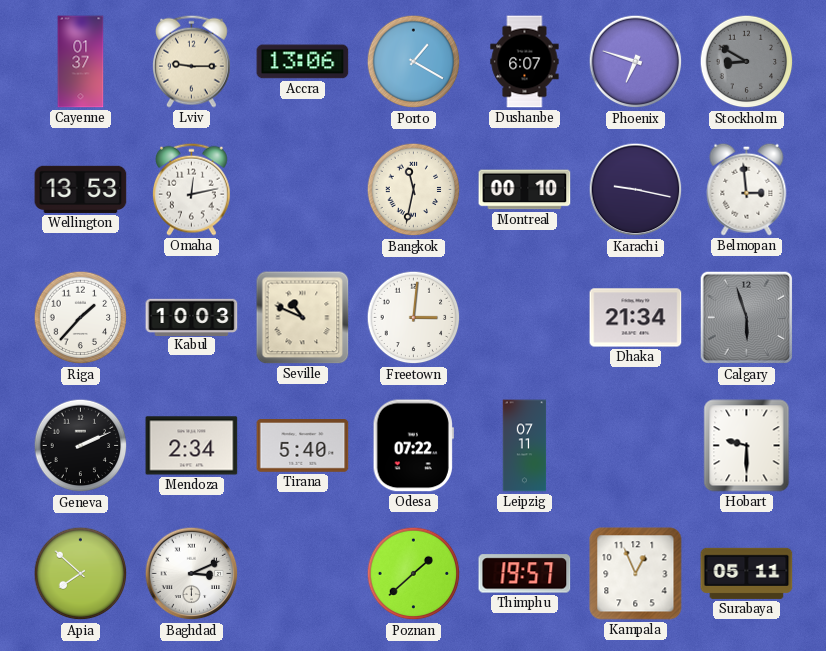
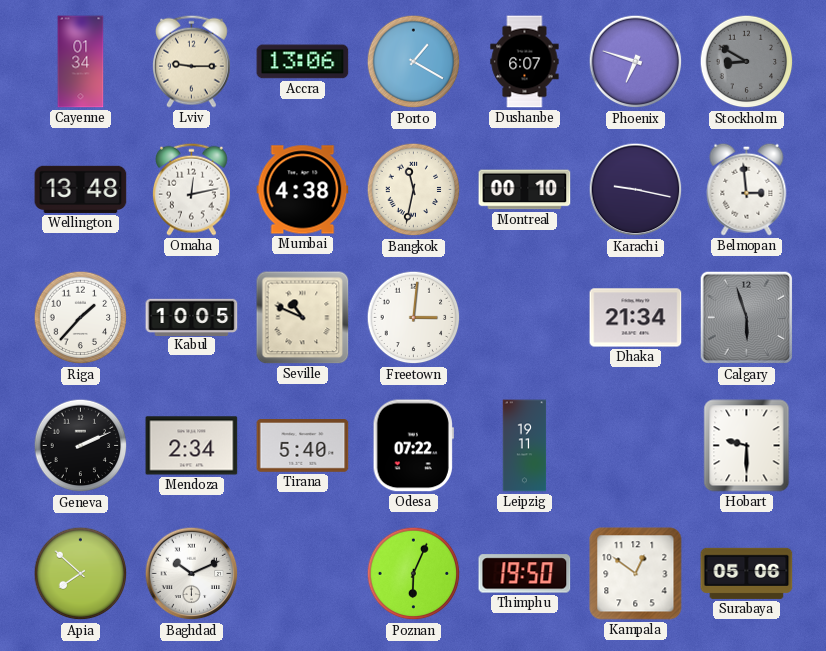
Cayenne: 01:37 -> 01:34
Wellington: 13:53 -> 13:48
Mumbai: none -> 4:38
Kabul: 10:03 -> 10:05
Leipzig: 07:11 -> 19:11
Baghdad: 3:11 -> 10:11
Poznan: 1:38 -> 6:04
Thimphu: 19:57 -> 19:50
Kampala: 12:56 -> 12:51
Surabaya: 05:11 -> 05:06
